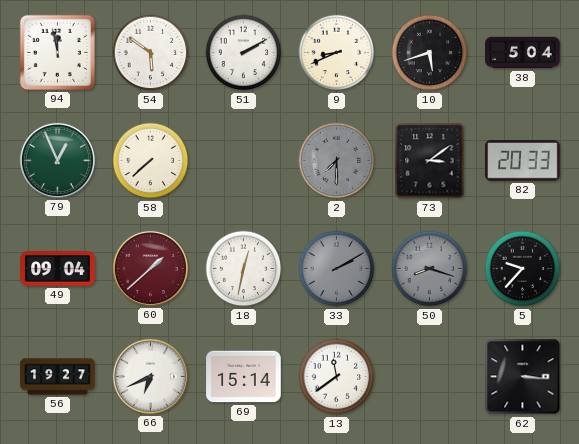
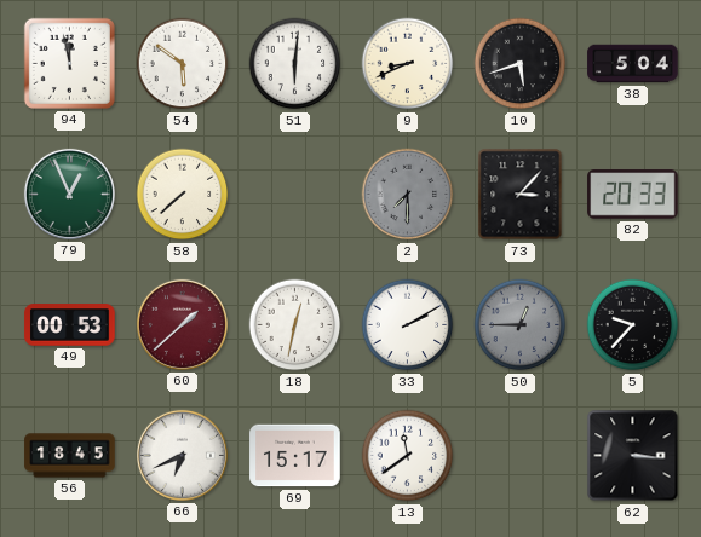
51: 2:10 -> 6:01
73: 3:09 -> 3:07
49: 09:04 -> 00:53
33 dial: grey -> white
50: 8:18 -> 12:45
56: 19:27 -> 18:45
69: 15:14 -> 15:17
